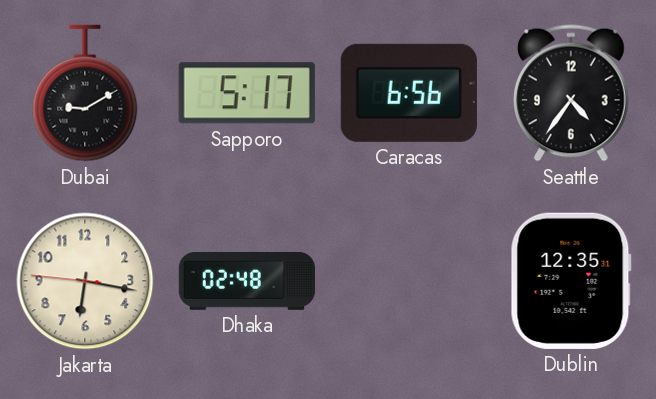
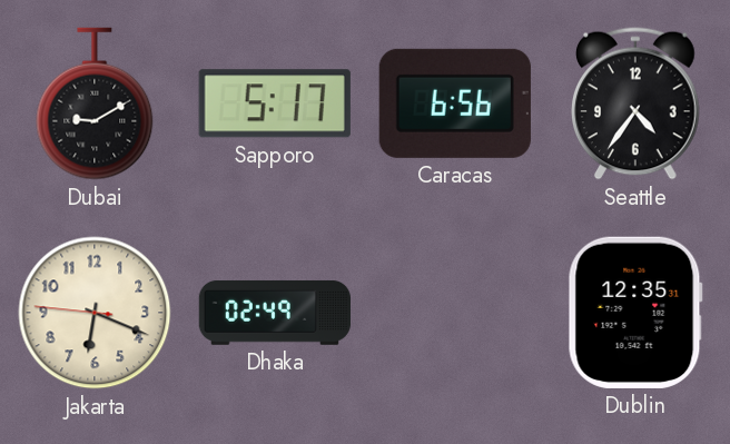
Jakarta: 6:16 -> 6:18
Dhaka: 02:48 -> 02:49
